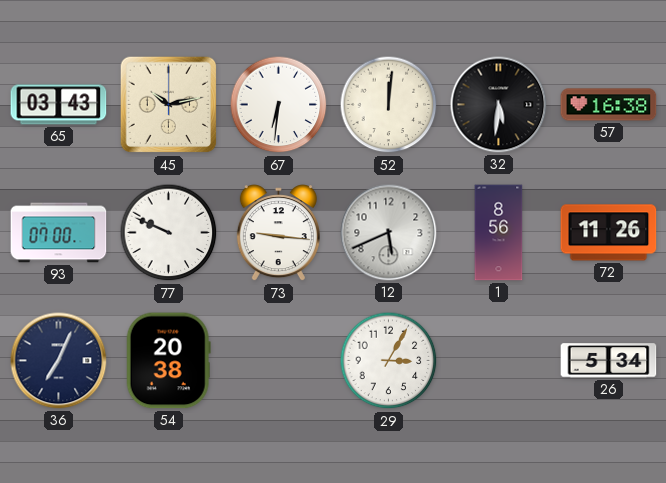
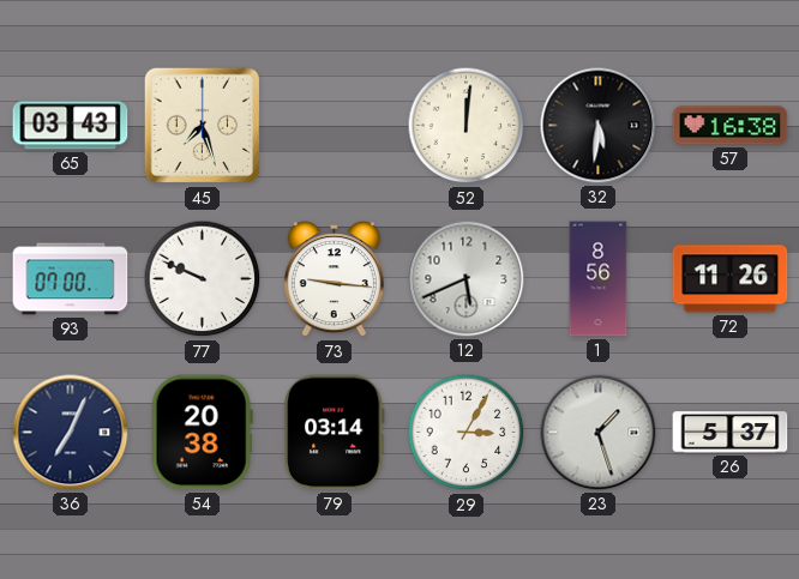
45: 10:13 -> 7:27
67: 6:31 -> none
79: none -> 03:14
23: none -> 1:27
26: 5:34 -> 5:37
